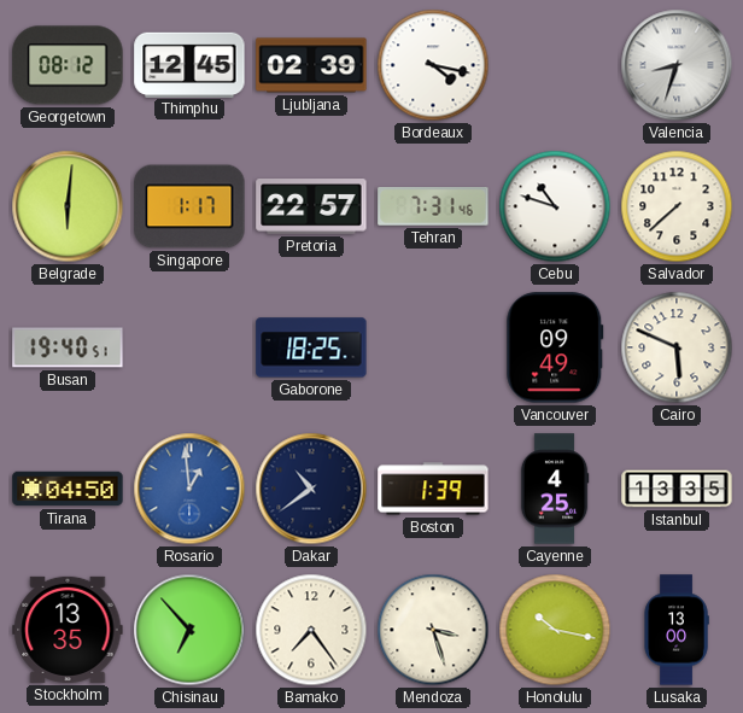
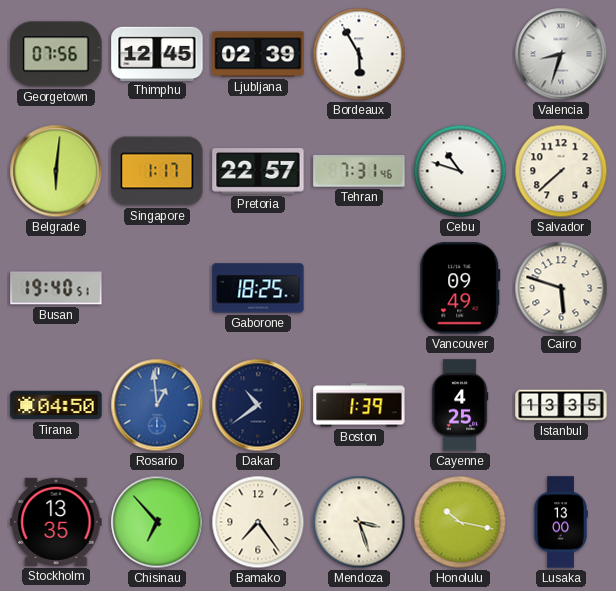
Georgetown: 08:12 -> 07:56
Bordeaux: 4:17 -> 5:55
Cairo: 5:49 -> 5:48
